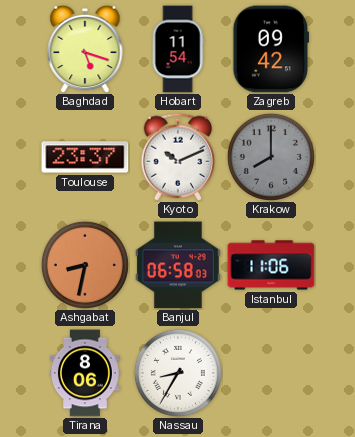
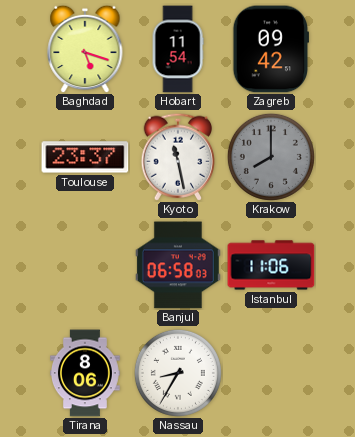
Kyoto: 10:11 -> 11:28
Ashgabat: 8:32 -> none
